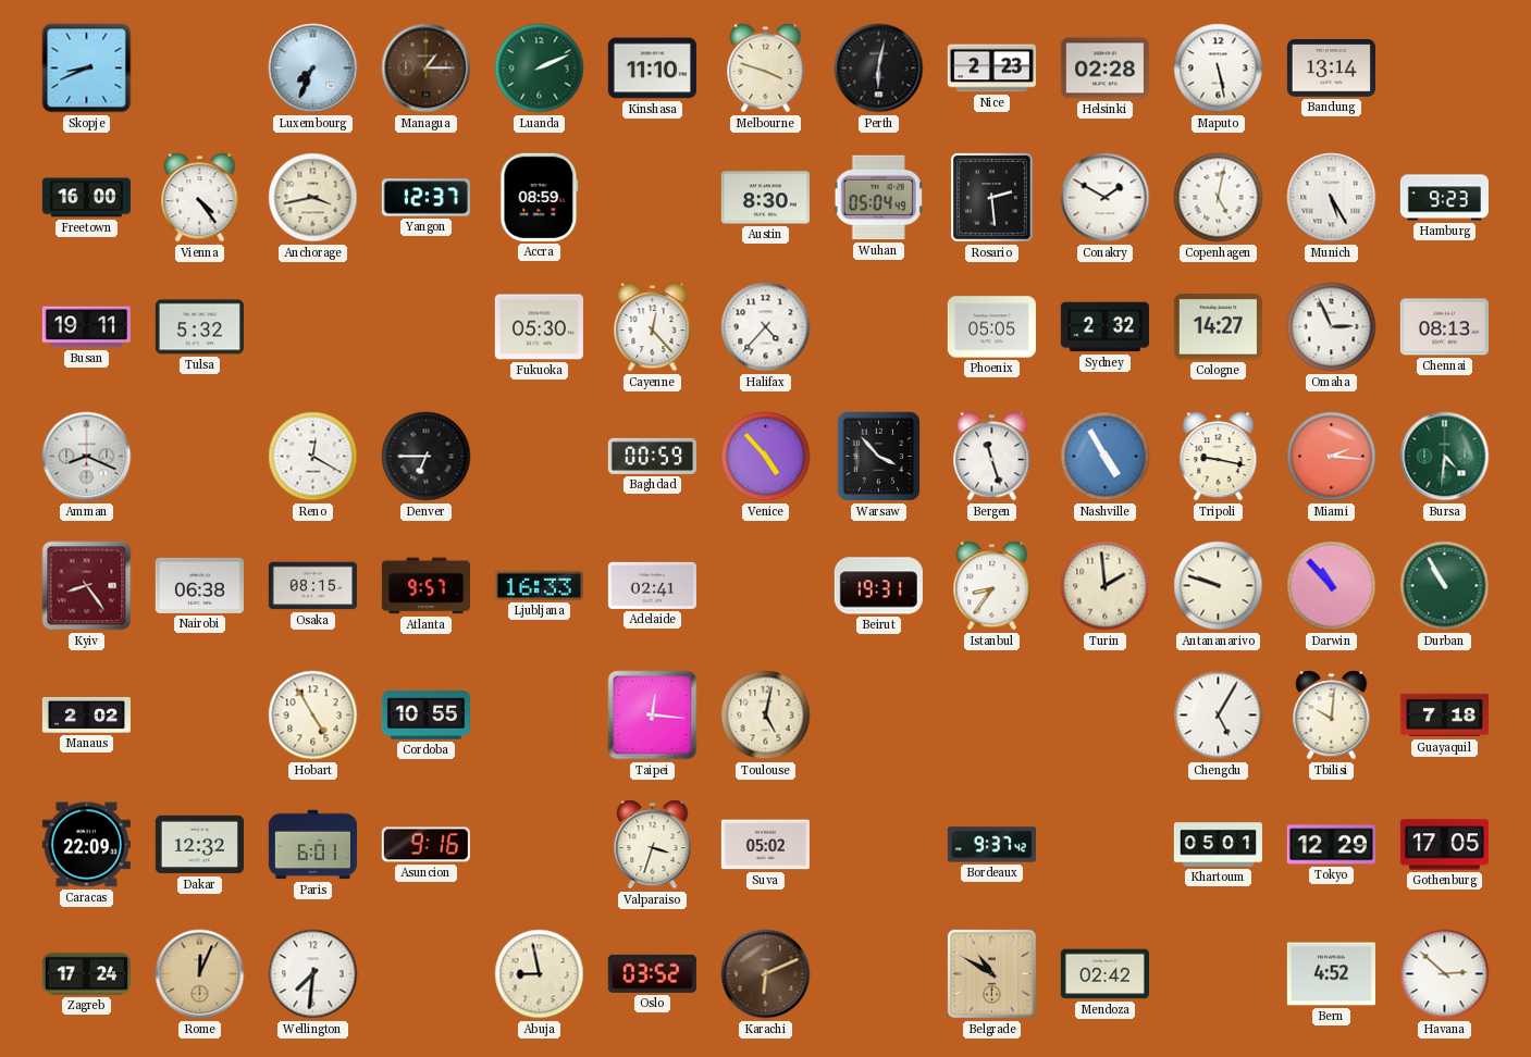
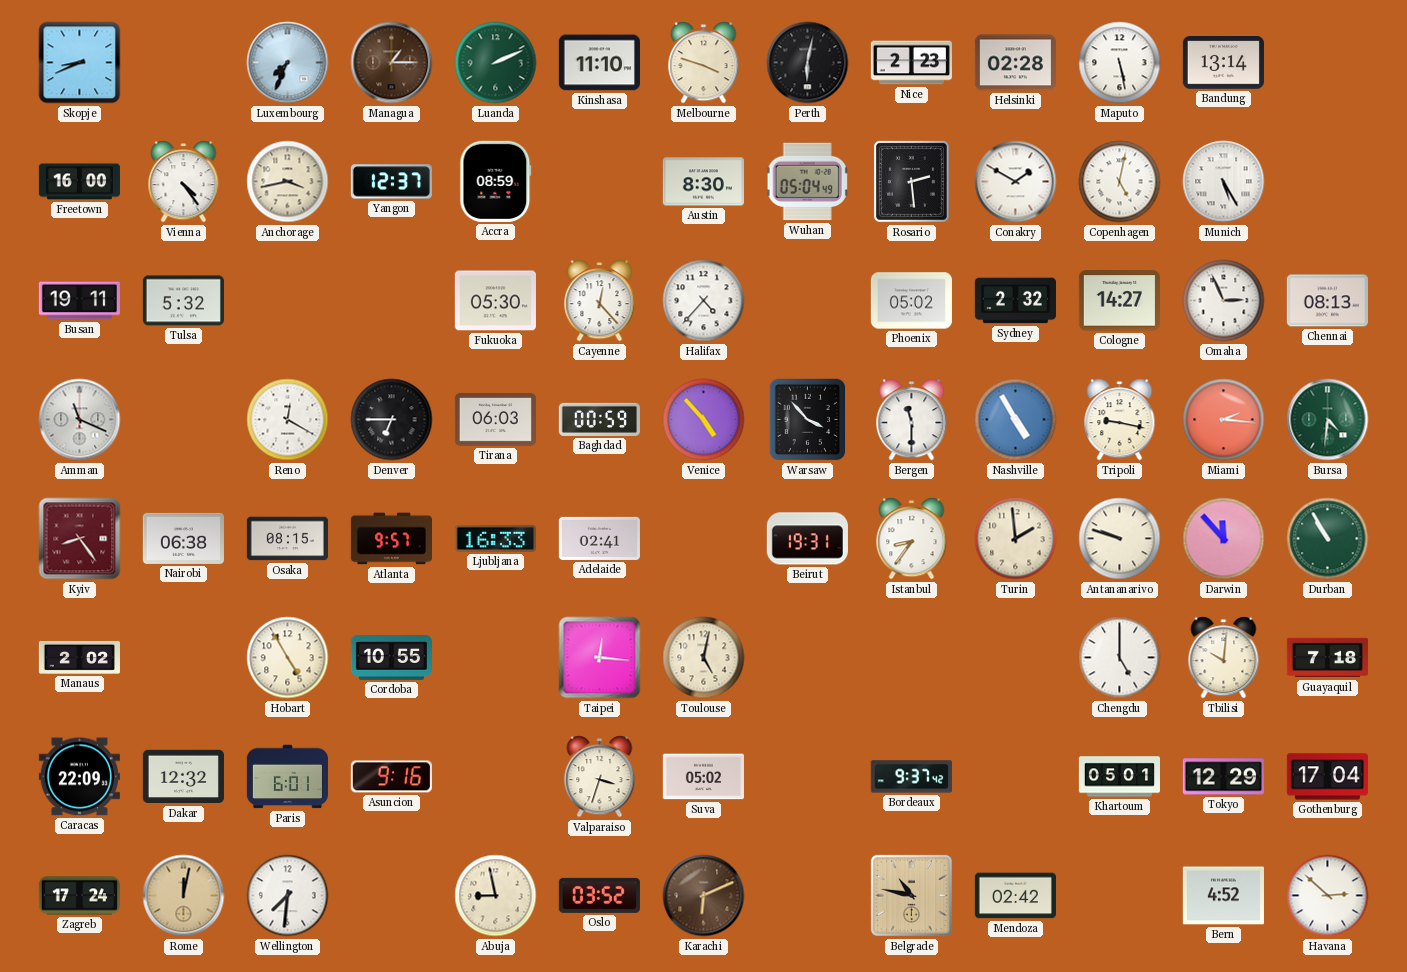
Hamburg: 9:23 -> none
Phoenix: 05:05 -> 05:02
Amman: 8:19 -> 11:19
Tirana: none -> 06:03
Bergen: 11:27 -> 11:30
Darwin: 10:53 -> 11:53
Chengdu: 5:05 -> 5:00
Gothenburg: 17:05 -> 17:04
Rome: 12:04 -> 12:02
Belgrade: 10:50 -> 10:47
